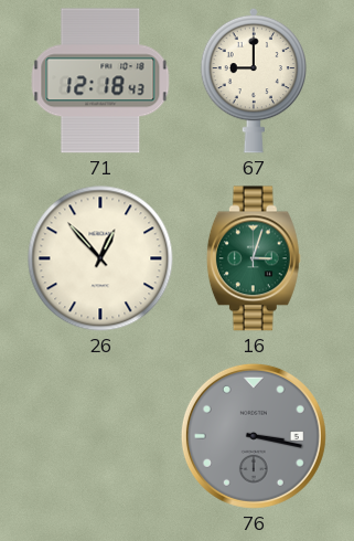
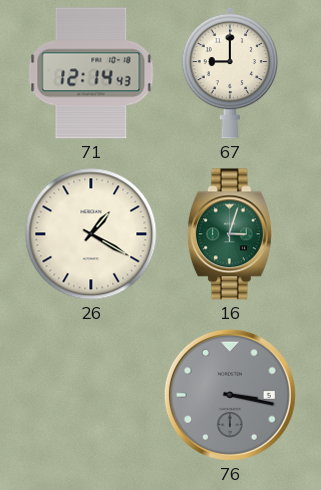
71: 12:18 -> 12:14
26: 12:53 -> 1:20
